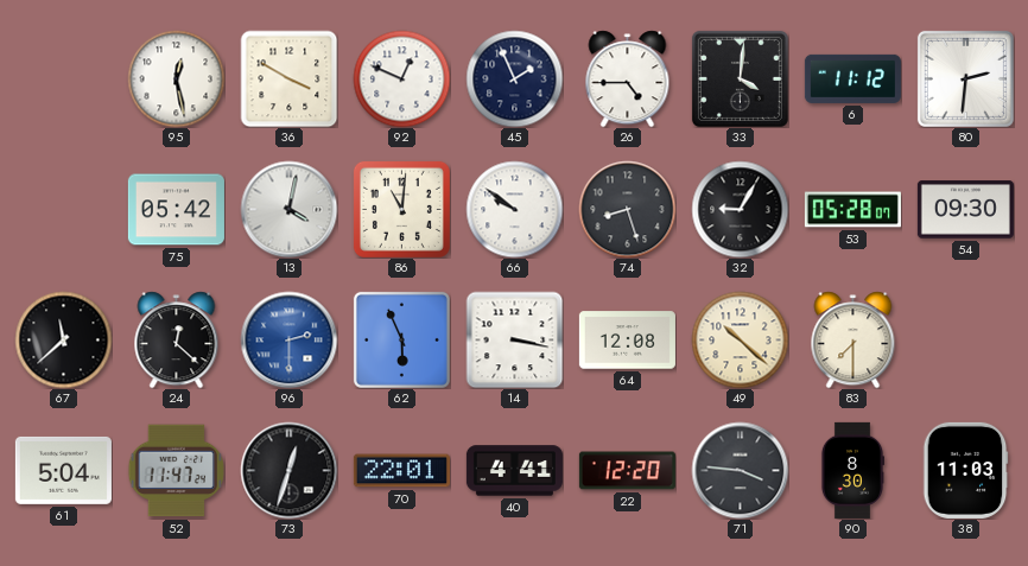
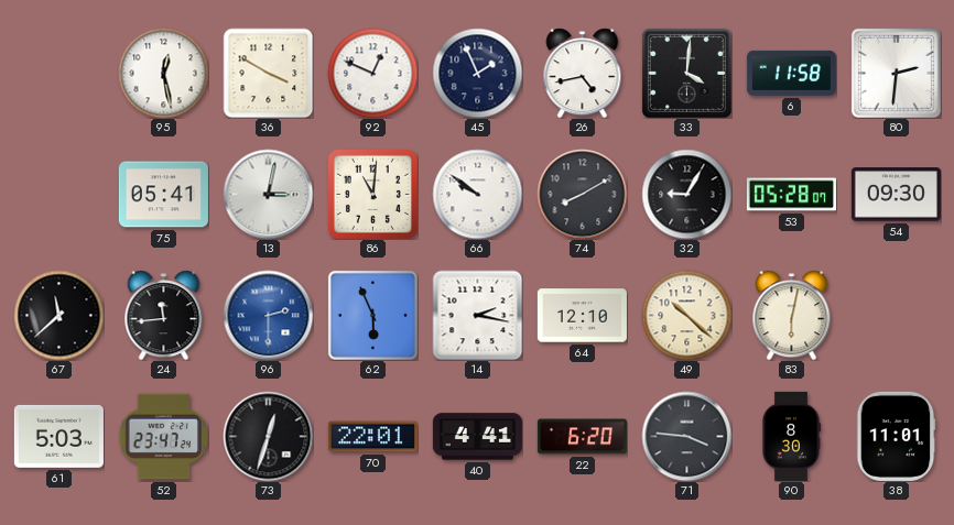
26: 4:45 -> 4:43
6: 11:12 -> 11:58
75: 05:42 -> 05:41
13: 4:02 -> 3:02
74: 8:27 -> 8:10
24: 12:22 -> 11:44
14: 3:17 -> 2:17
64: 12:08 -> 12:10
83: 7:30 -> 6:02
61: 5:04 -> 5:03
52: 11:47 -> 23:47
22: 12:20 -> 6:20
38: 11:03 -> 11:01
